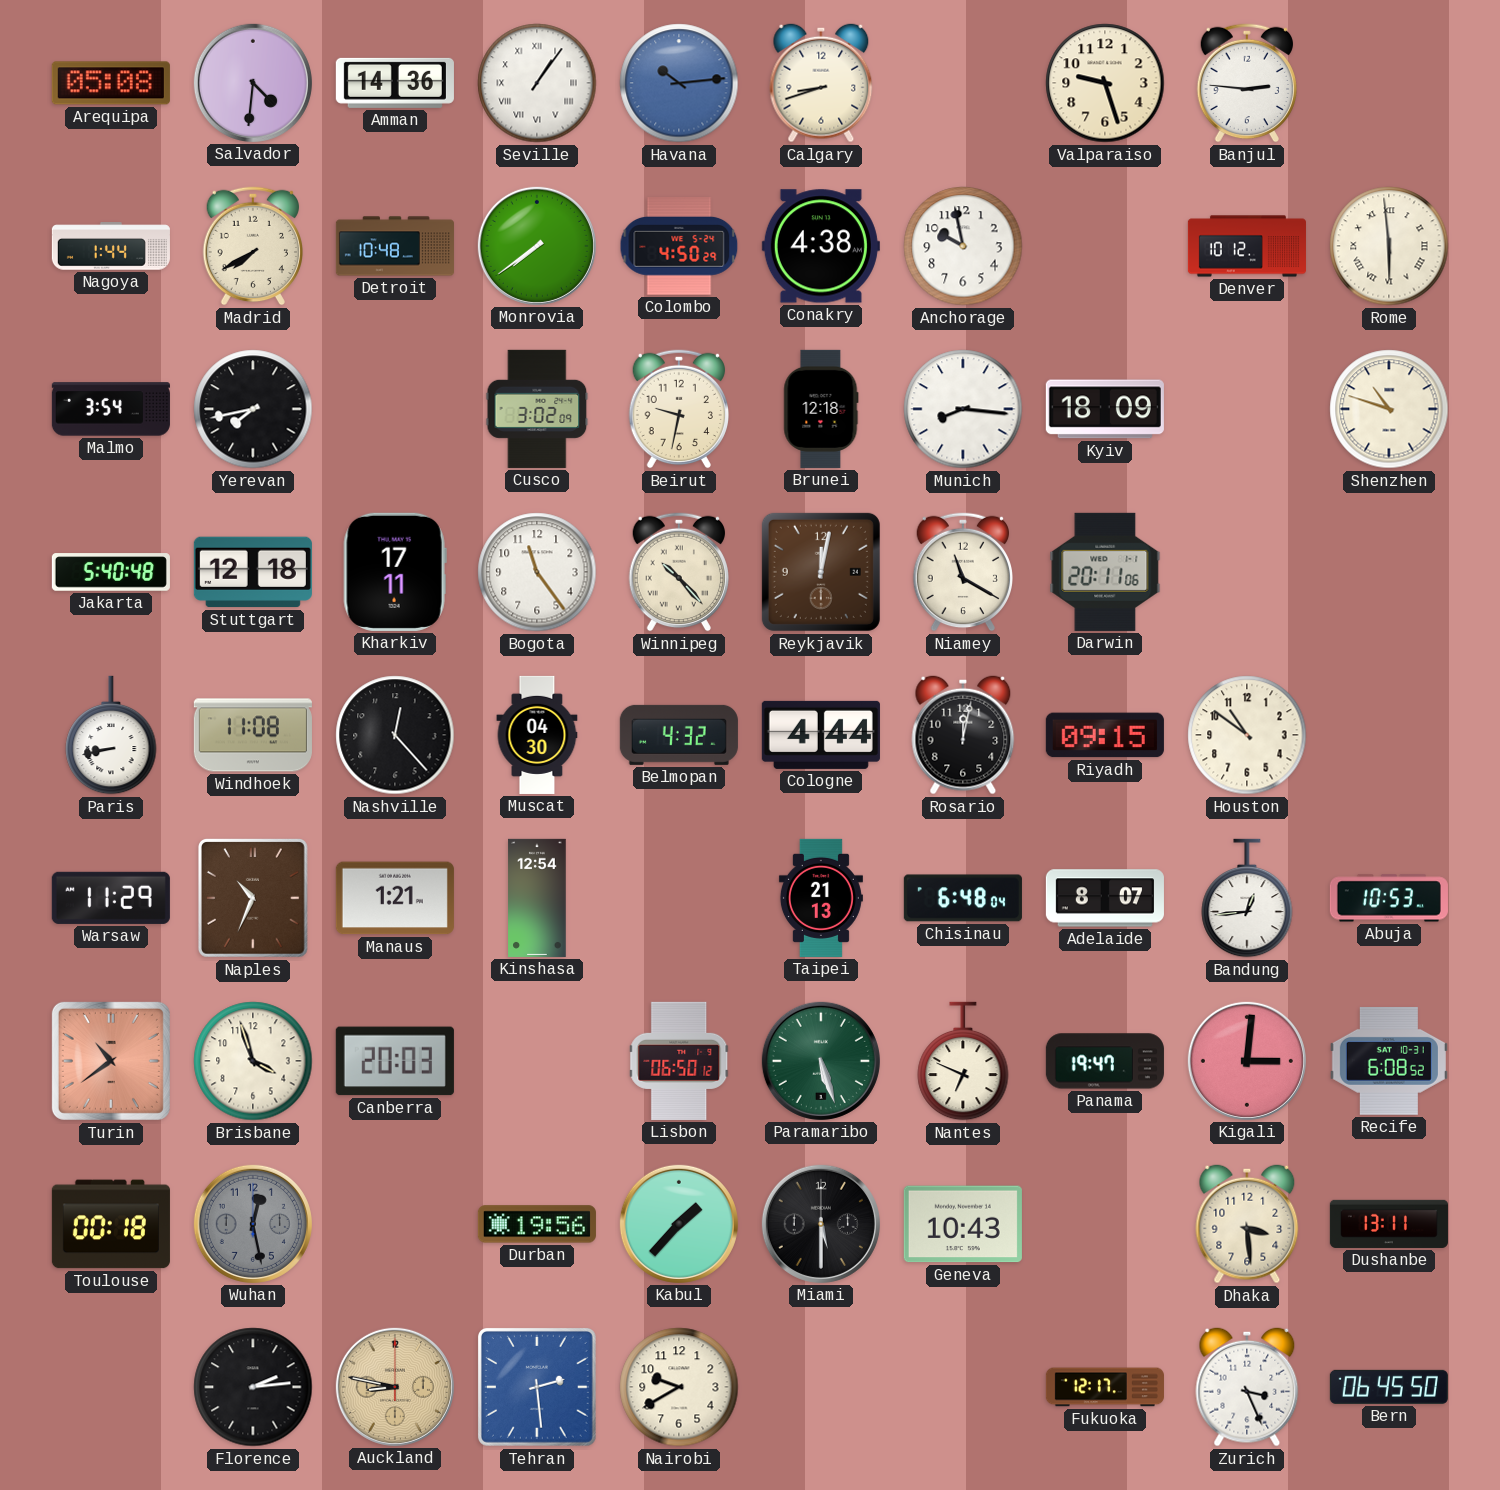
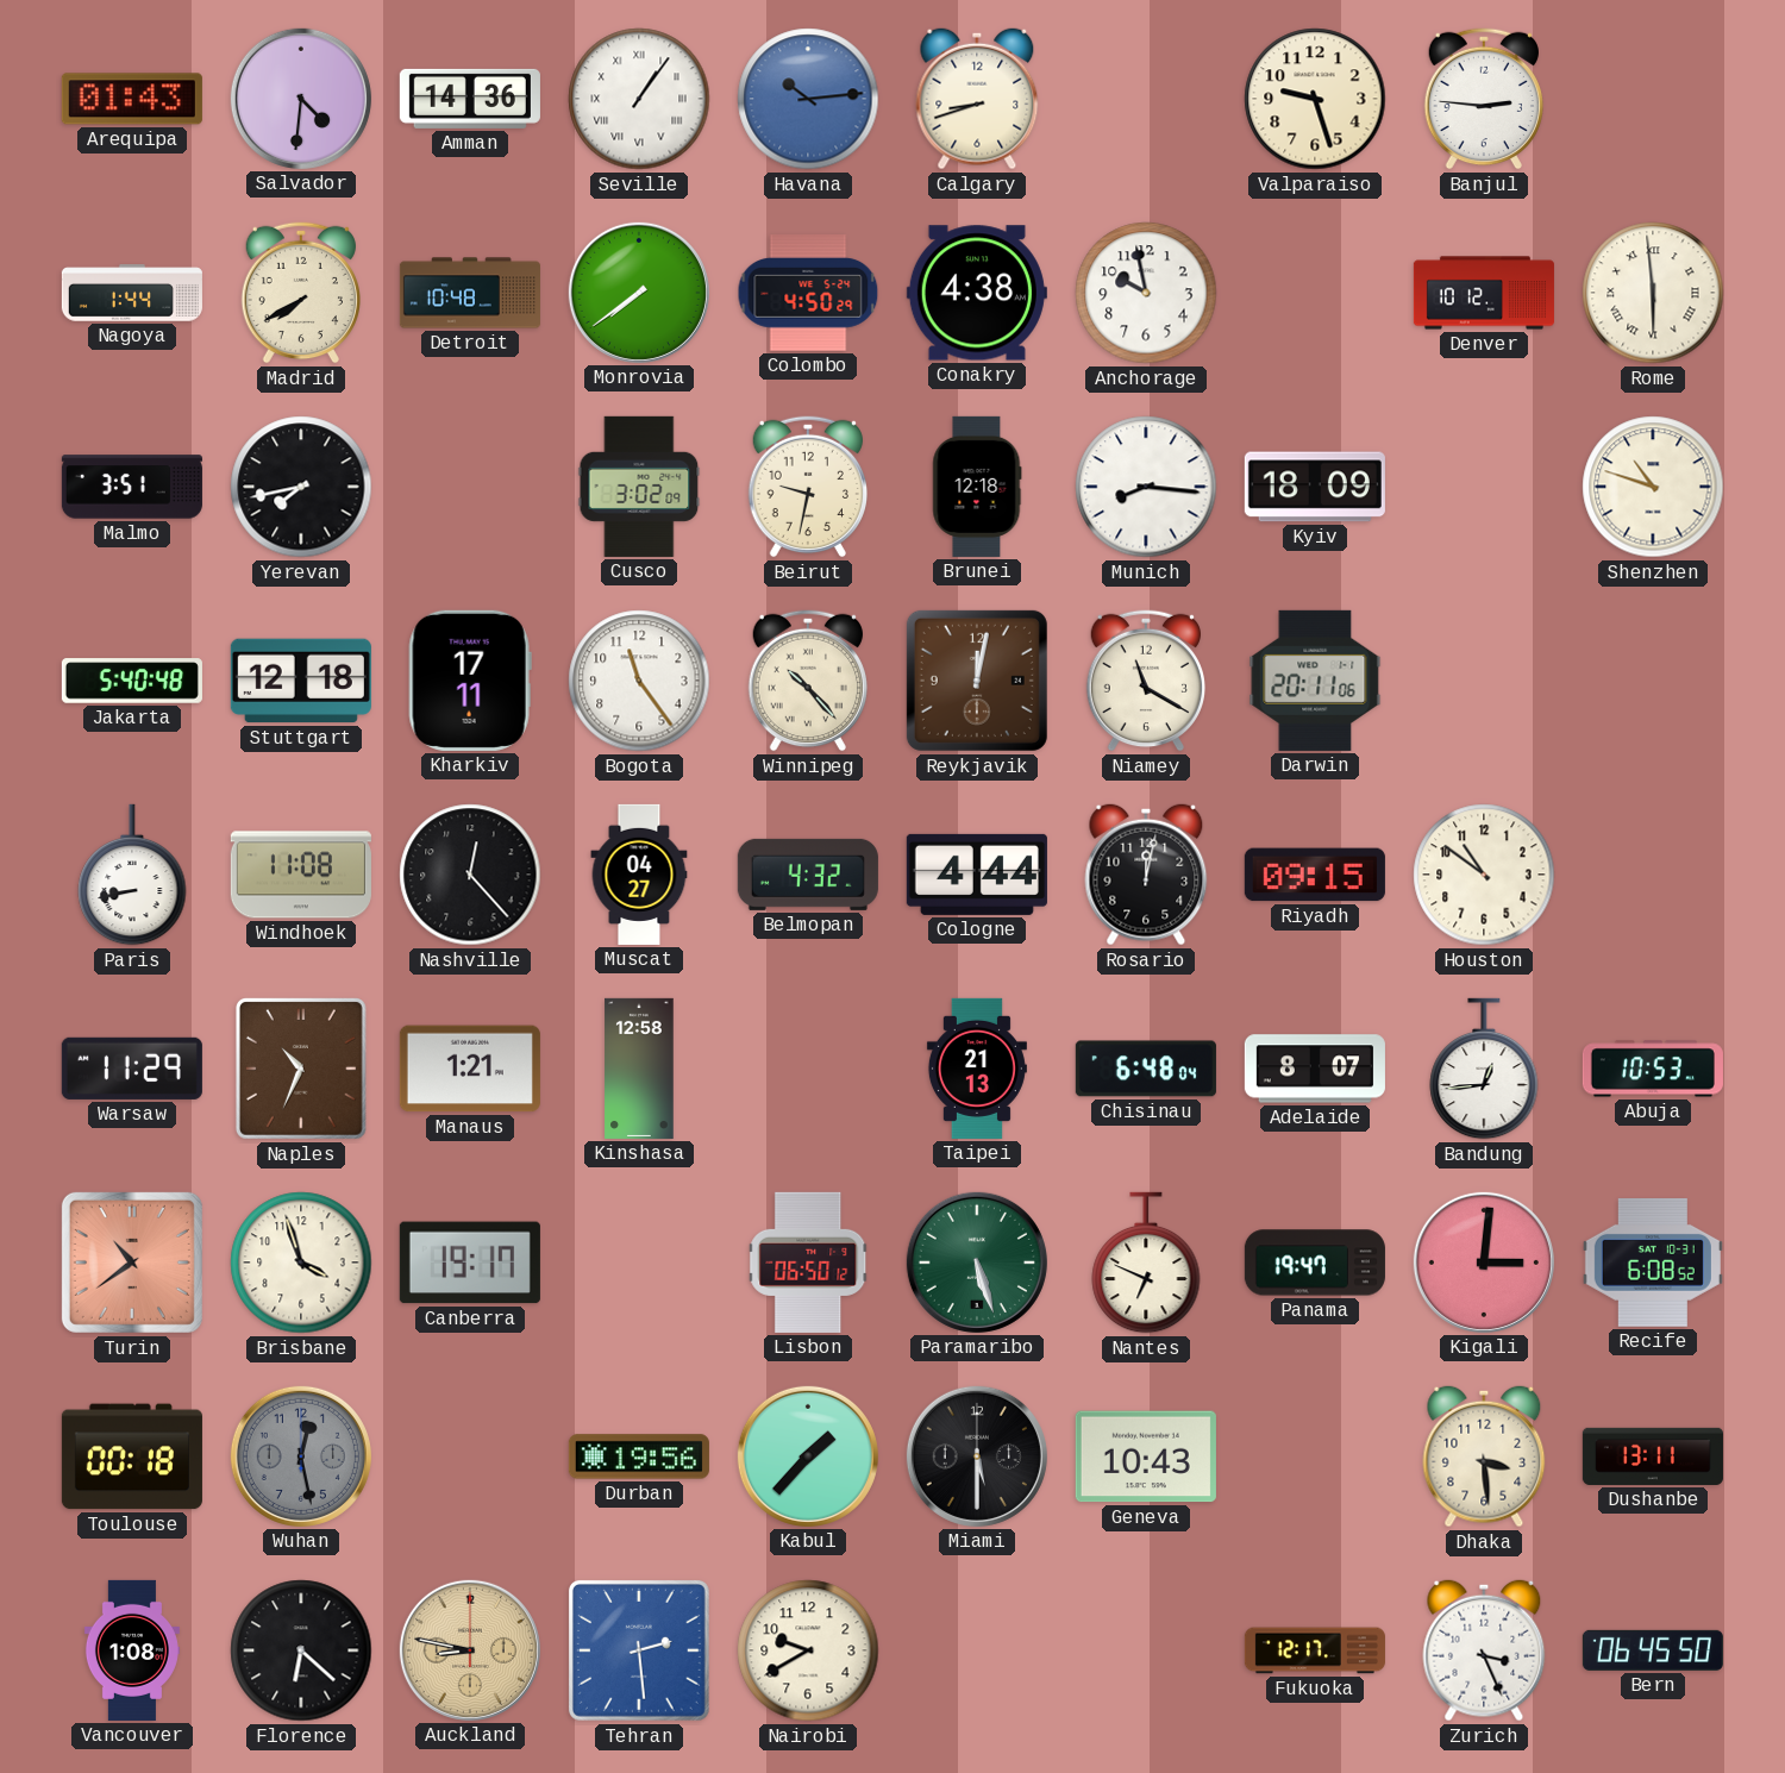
Arequipa: 05:08 -> 01:43
Malmo: 3:54 -> 3:51
Muscat: 04:30 -> 04:27
Kinshasa: 12:54 -> 12:58
Canberra: 20:03 -> 19:17
Vancouver: none -> 1:08
Florence: 2:14 -> 6:22
